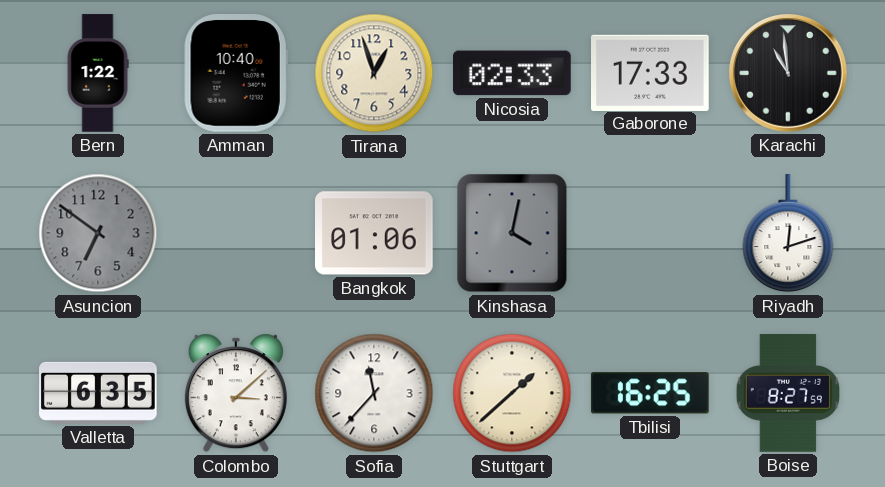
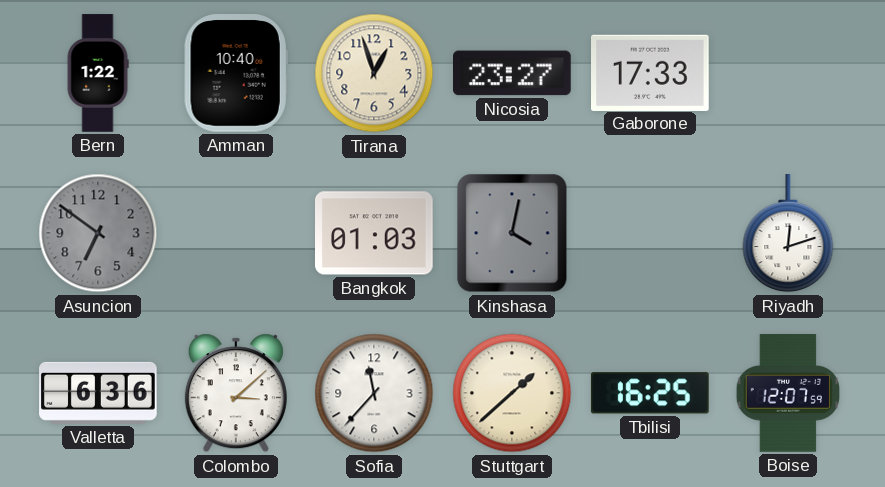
Nicosia: 02:33 -> 23:27
Karachi: 10:59 -> none
Bangkok: 01:06 -> 01:03
Valletta: 6:35 -> 6:36
Boise: 8:27 -> 12:07
